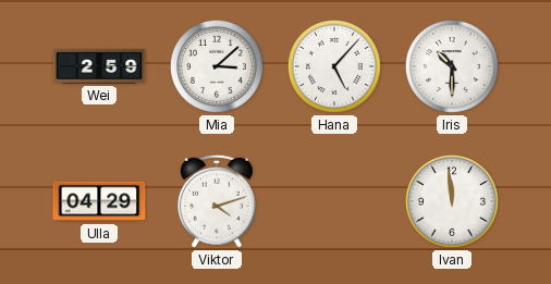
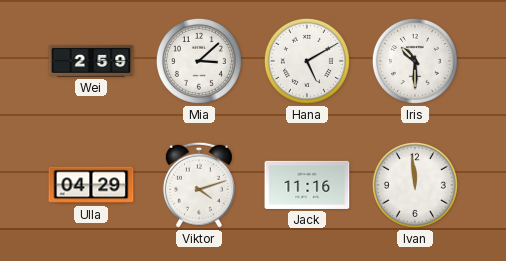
Hana: 5:07 -> 5:10
Jack: none -> 11:16
